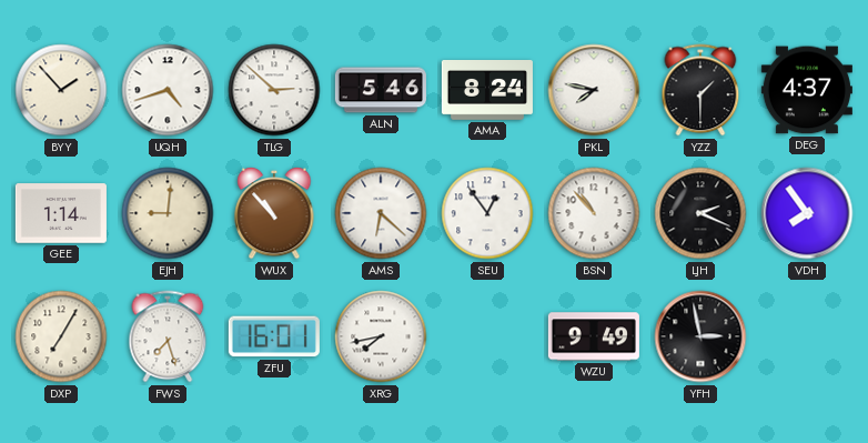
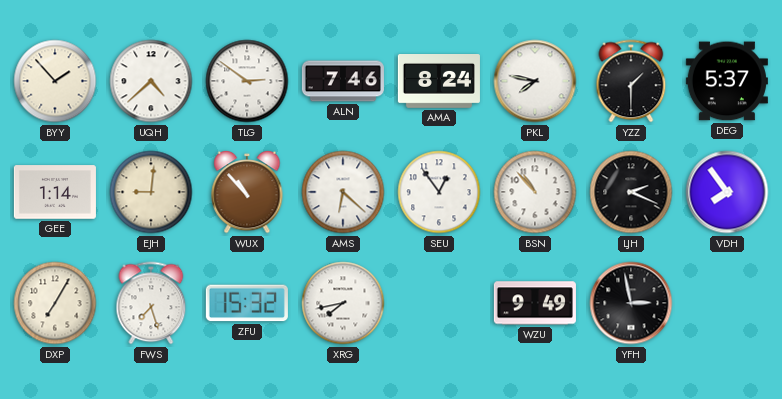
UQH: 4:42 -> 4:38
TLG: 2:52 -> 2:51
ALN: 5:46 -> 7:46
DEG: 4:37 -> 5:37
ZFU: 16:01 -> 15:32
